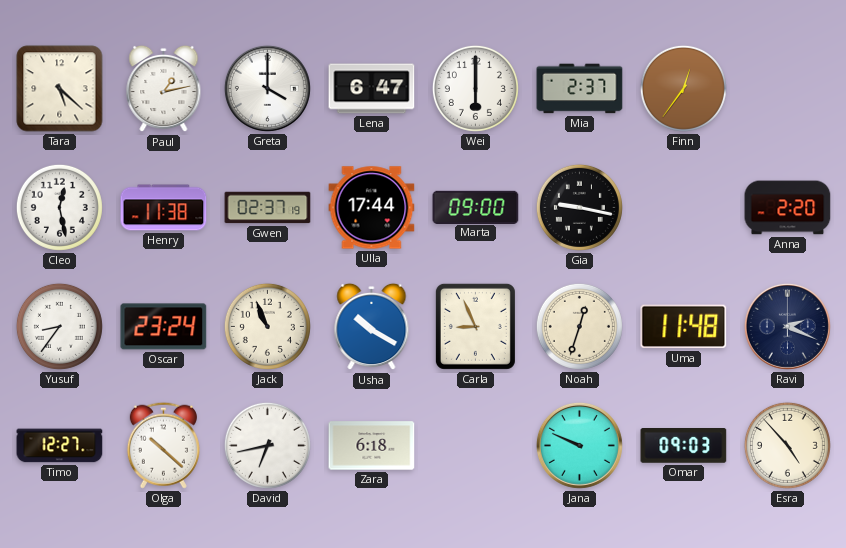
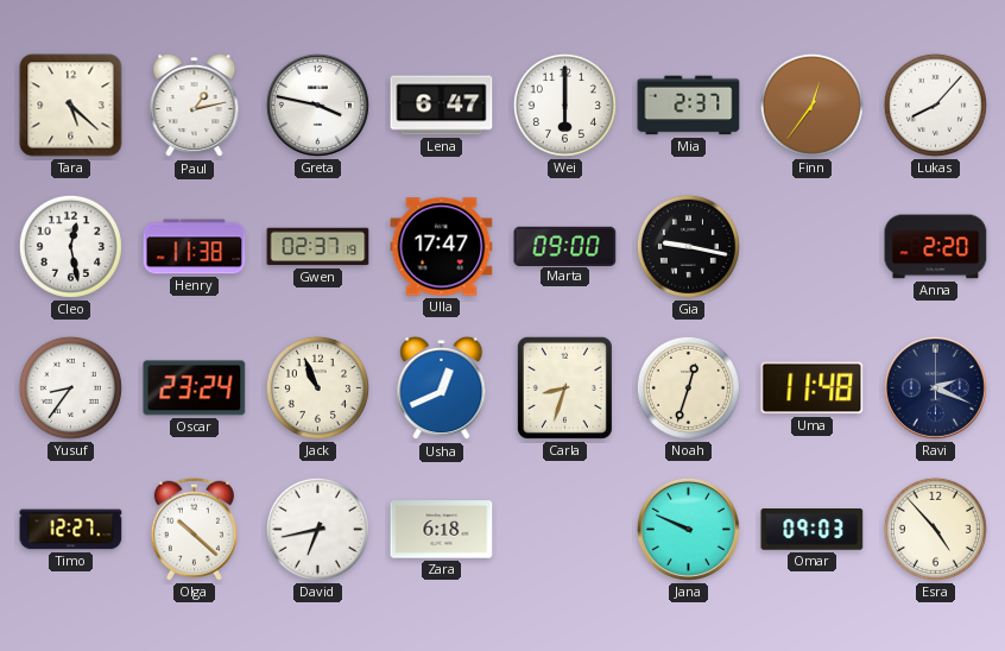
Greta: 4:00 -> 3:47
Lukas: none -> 8:07
Ulla: 17:44 -> 17:47
Usha: 10:20 -> 12:41
Carla: 8:56 -> 8:33
